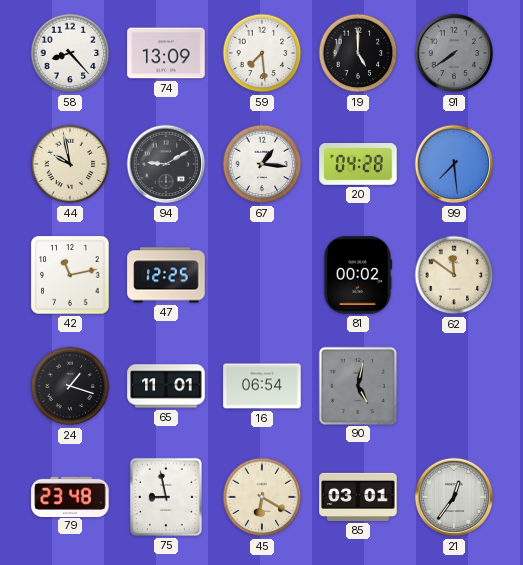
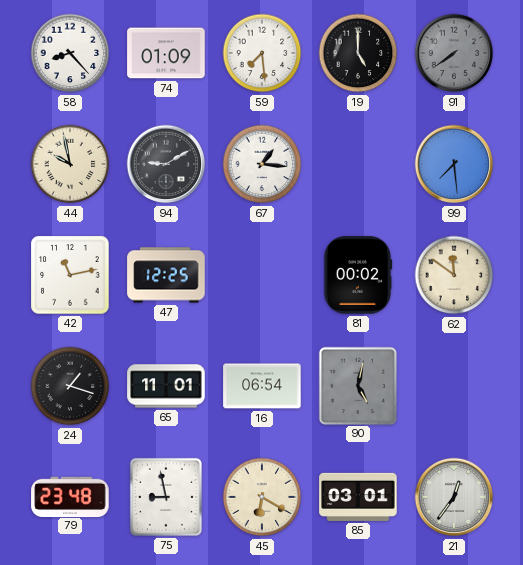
74: 13:09 -> 01:09
20: 04:28 -> none
